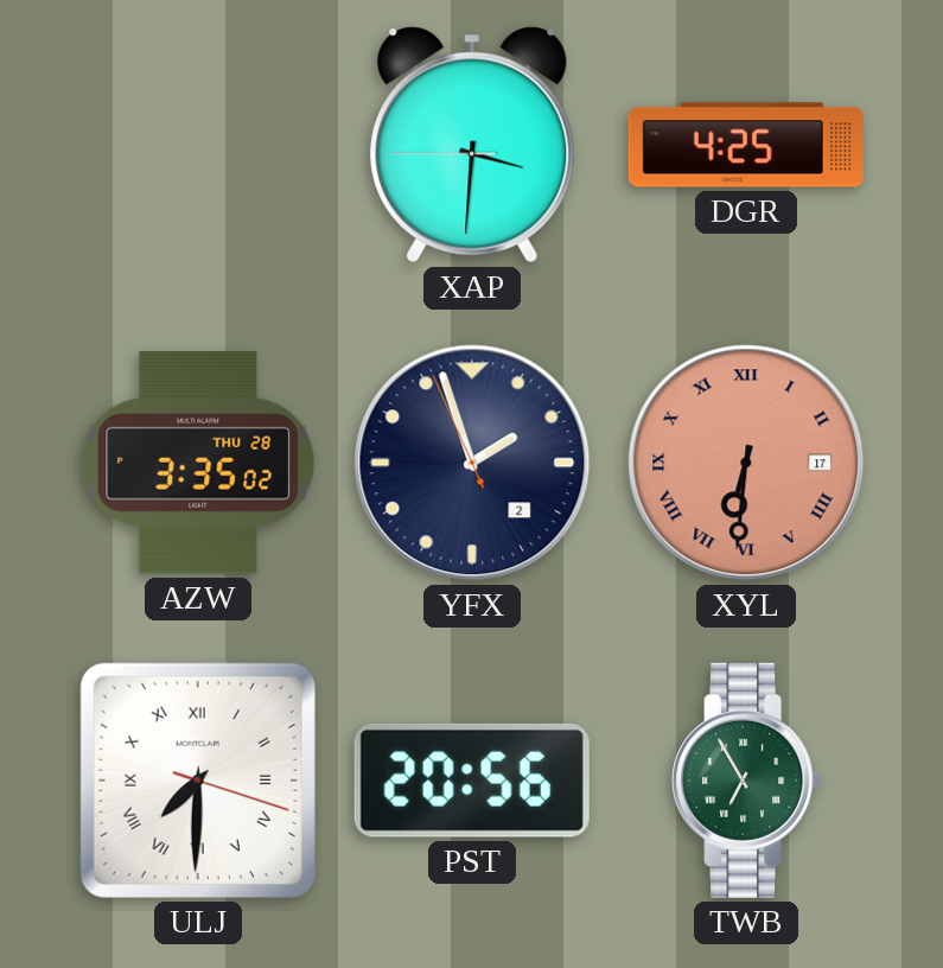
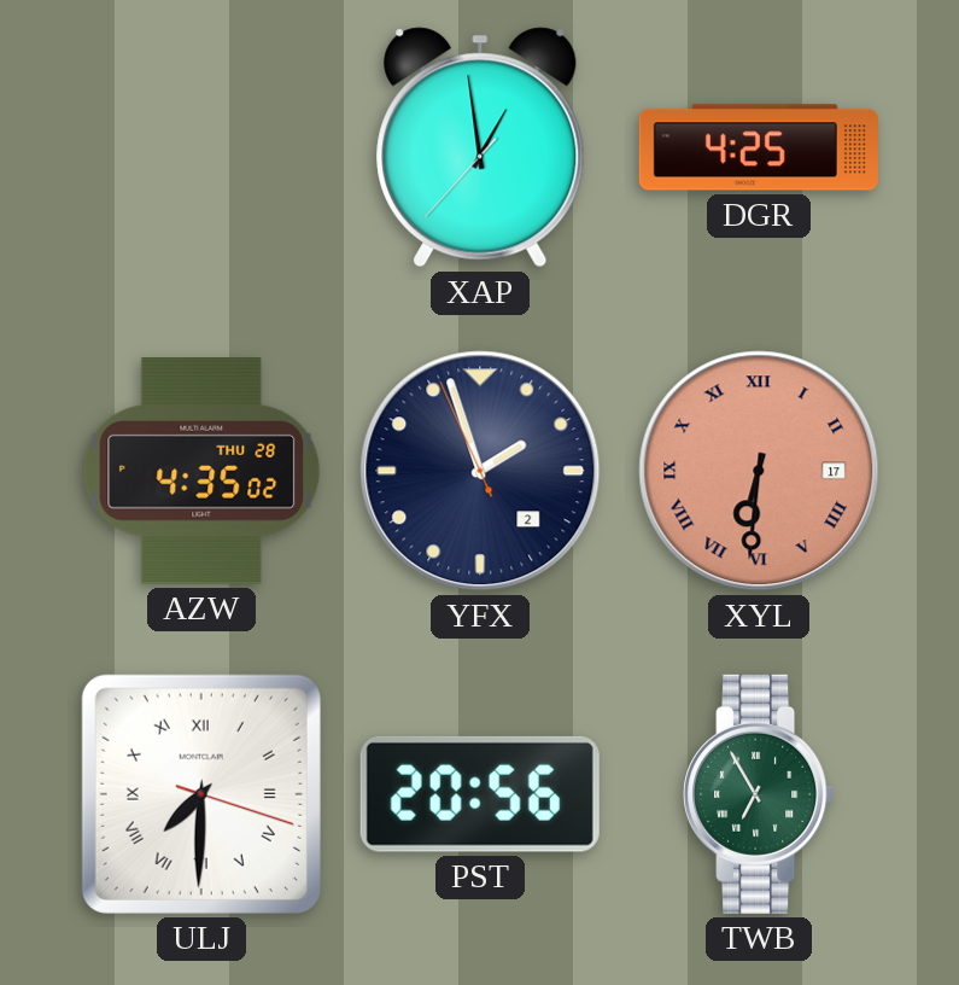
XAP: 3:30 -> 12:58
AZW: 3:35 -> 4:35
